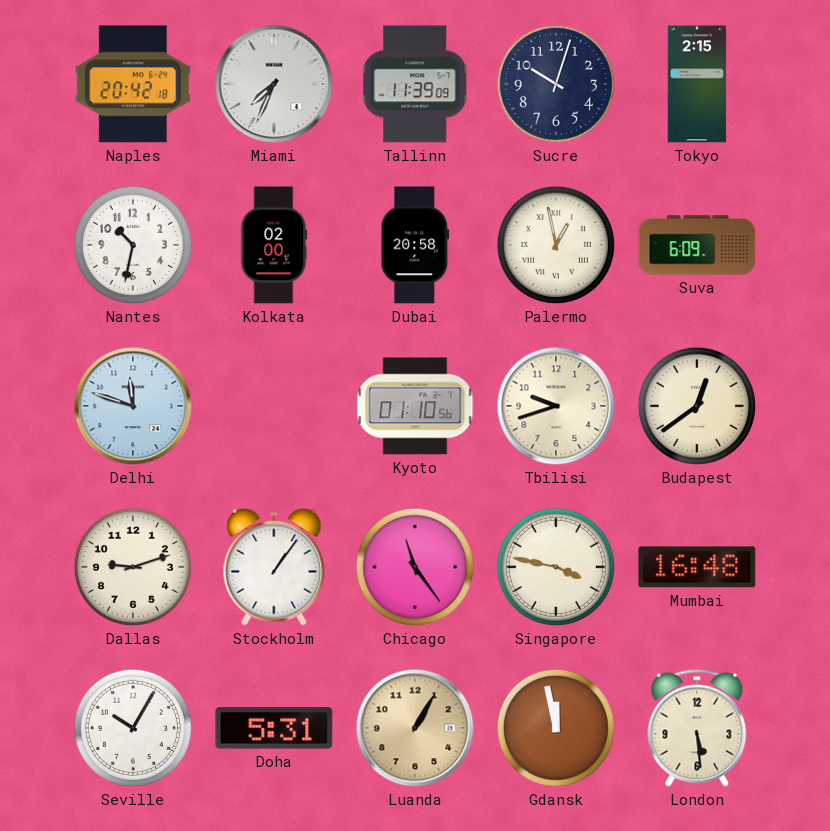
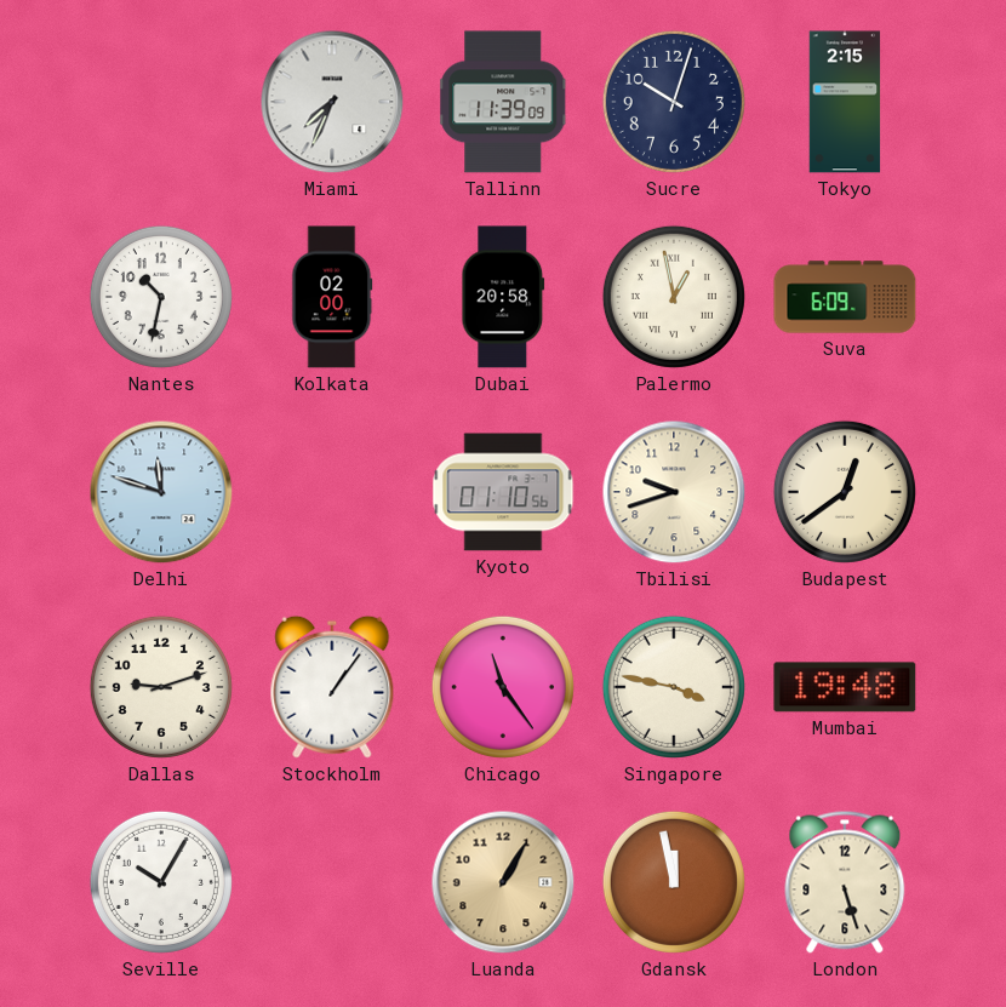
Naples: 20:42 -> none
Mumbai: 16:48 -> 19:48
Doha: 5:31 -> none
London: 5:29 -> 5:27
